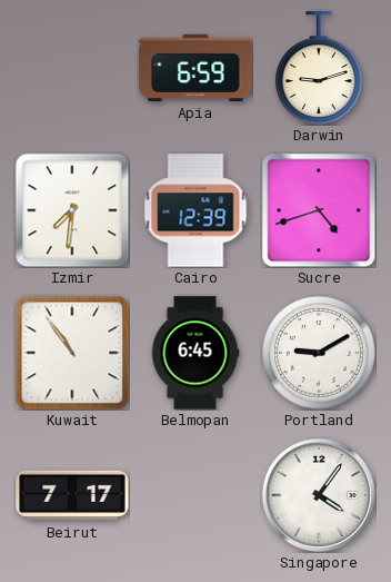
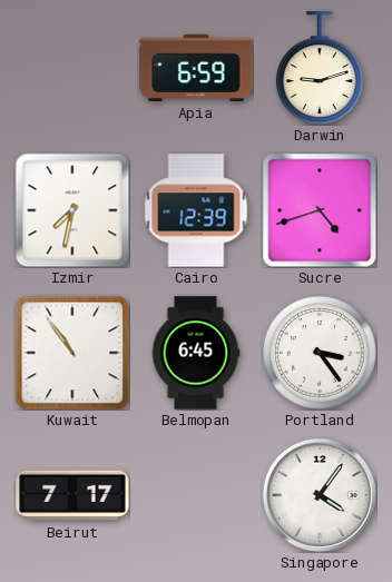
Izmir: 7:31 -> 7:32
Portland: 9:10 -> 3:24
